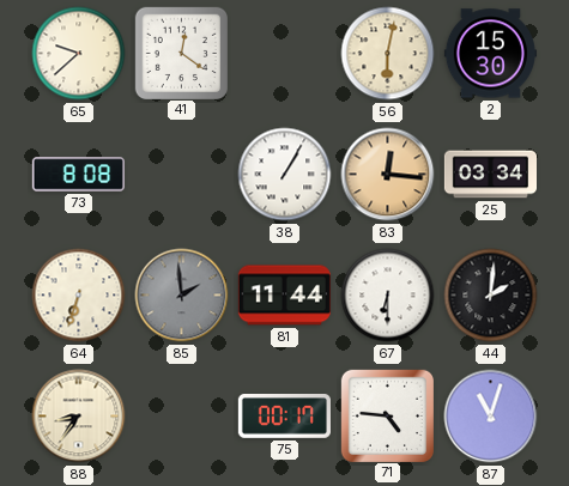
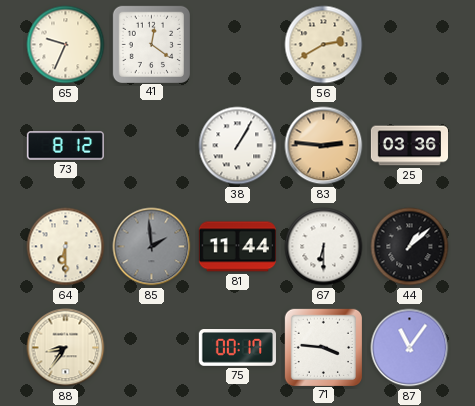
65: 9:38 -> 9:34
56: 6:02 -> 2:40
2: 15:30 -> none
73: 8:08 -> 8:12
83: 12:16 -> 2:46
25: 03:34 -> 03:36
64: 6:33 -> 6:30
44: 2:01 -> 1:08
71: 4:46 -> 3:46
87: 11:03 -> 11:06
